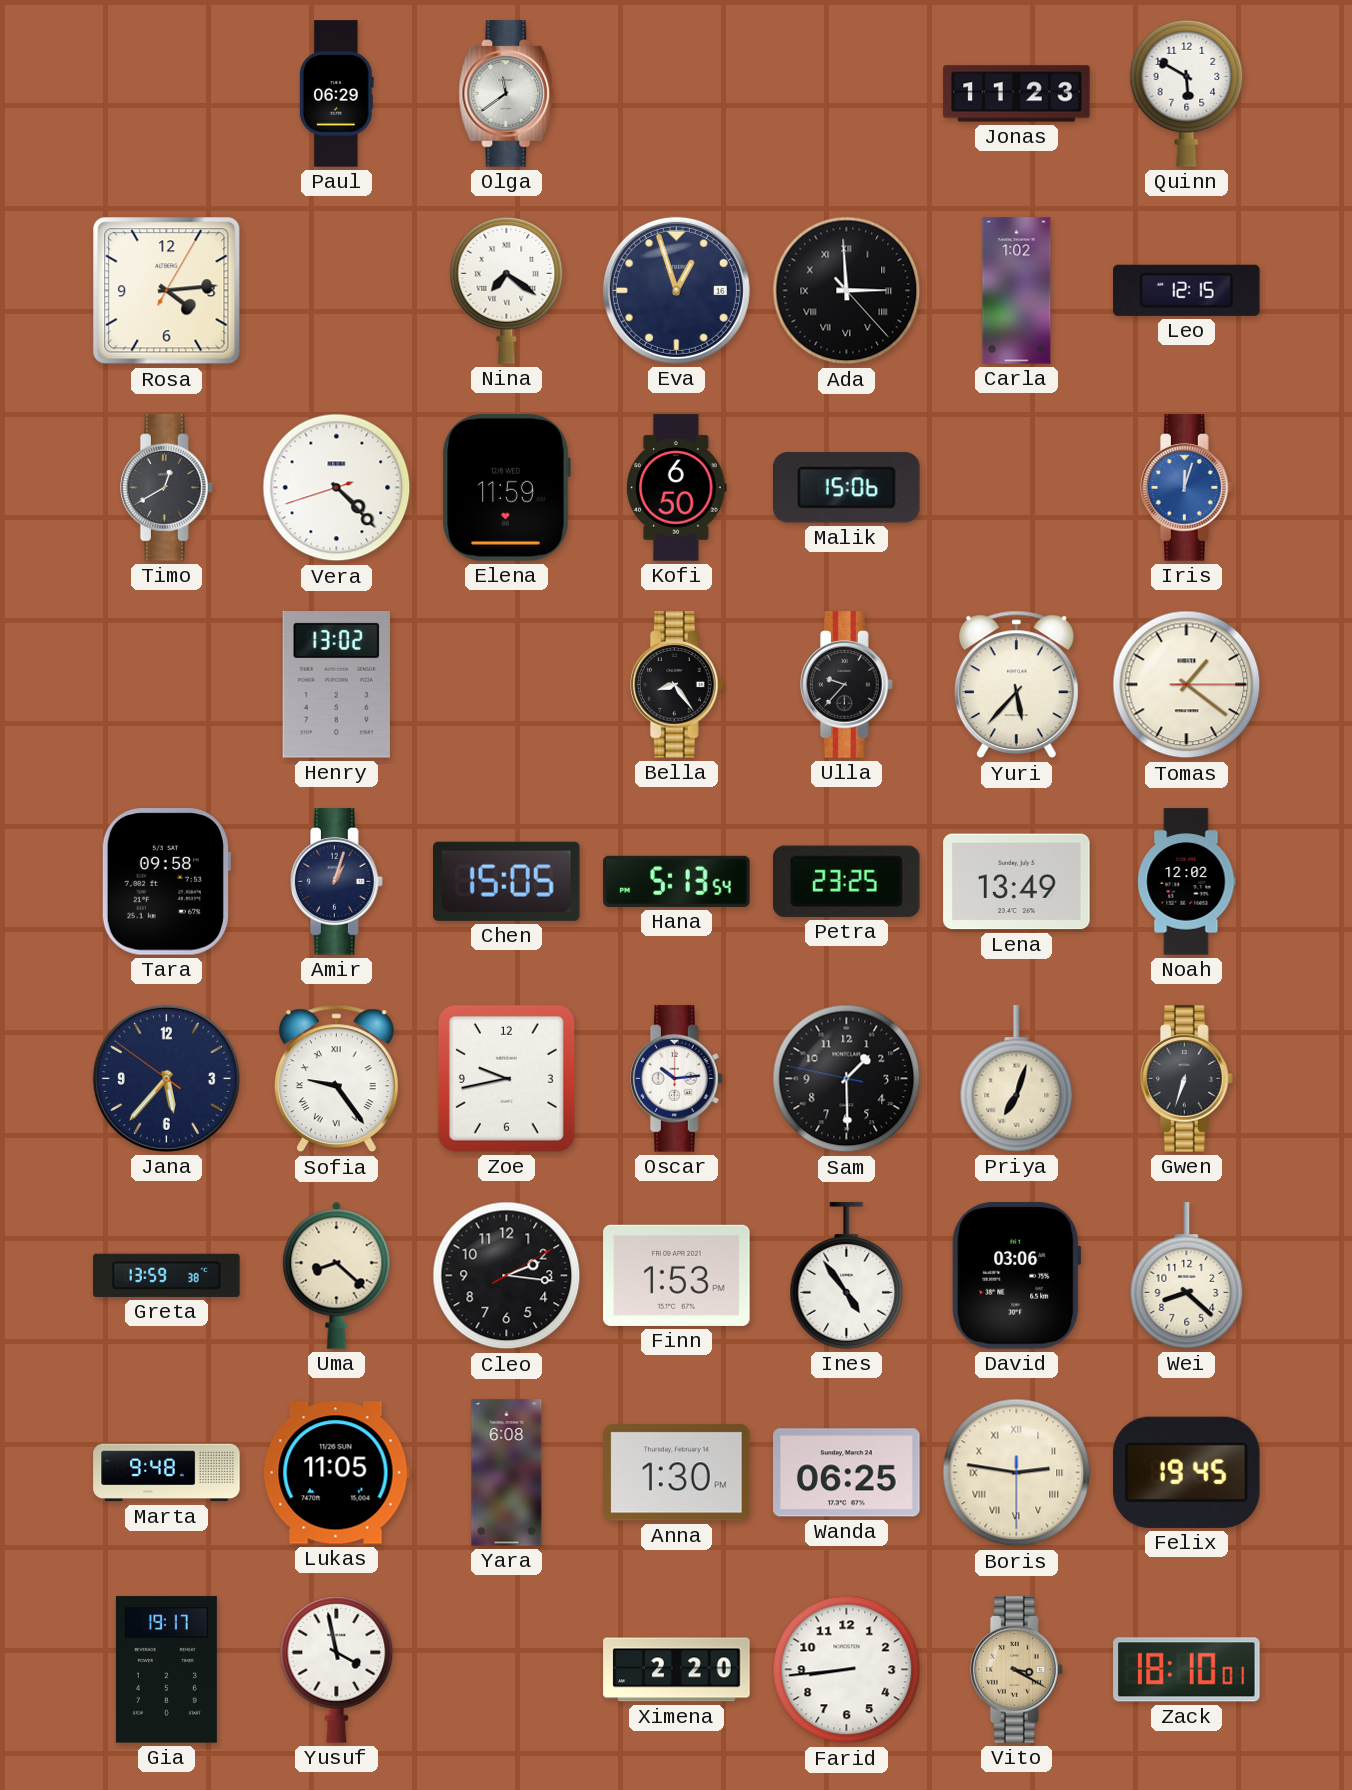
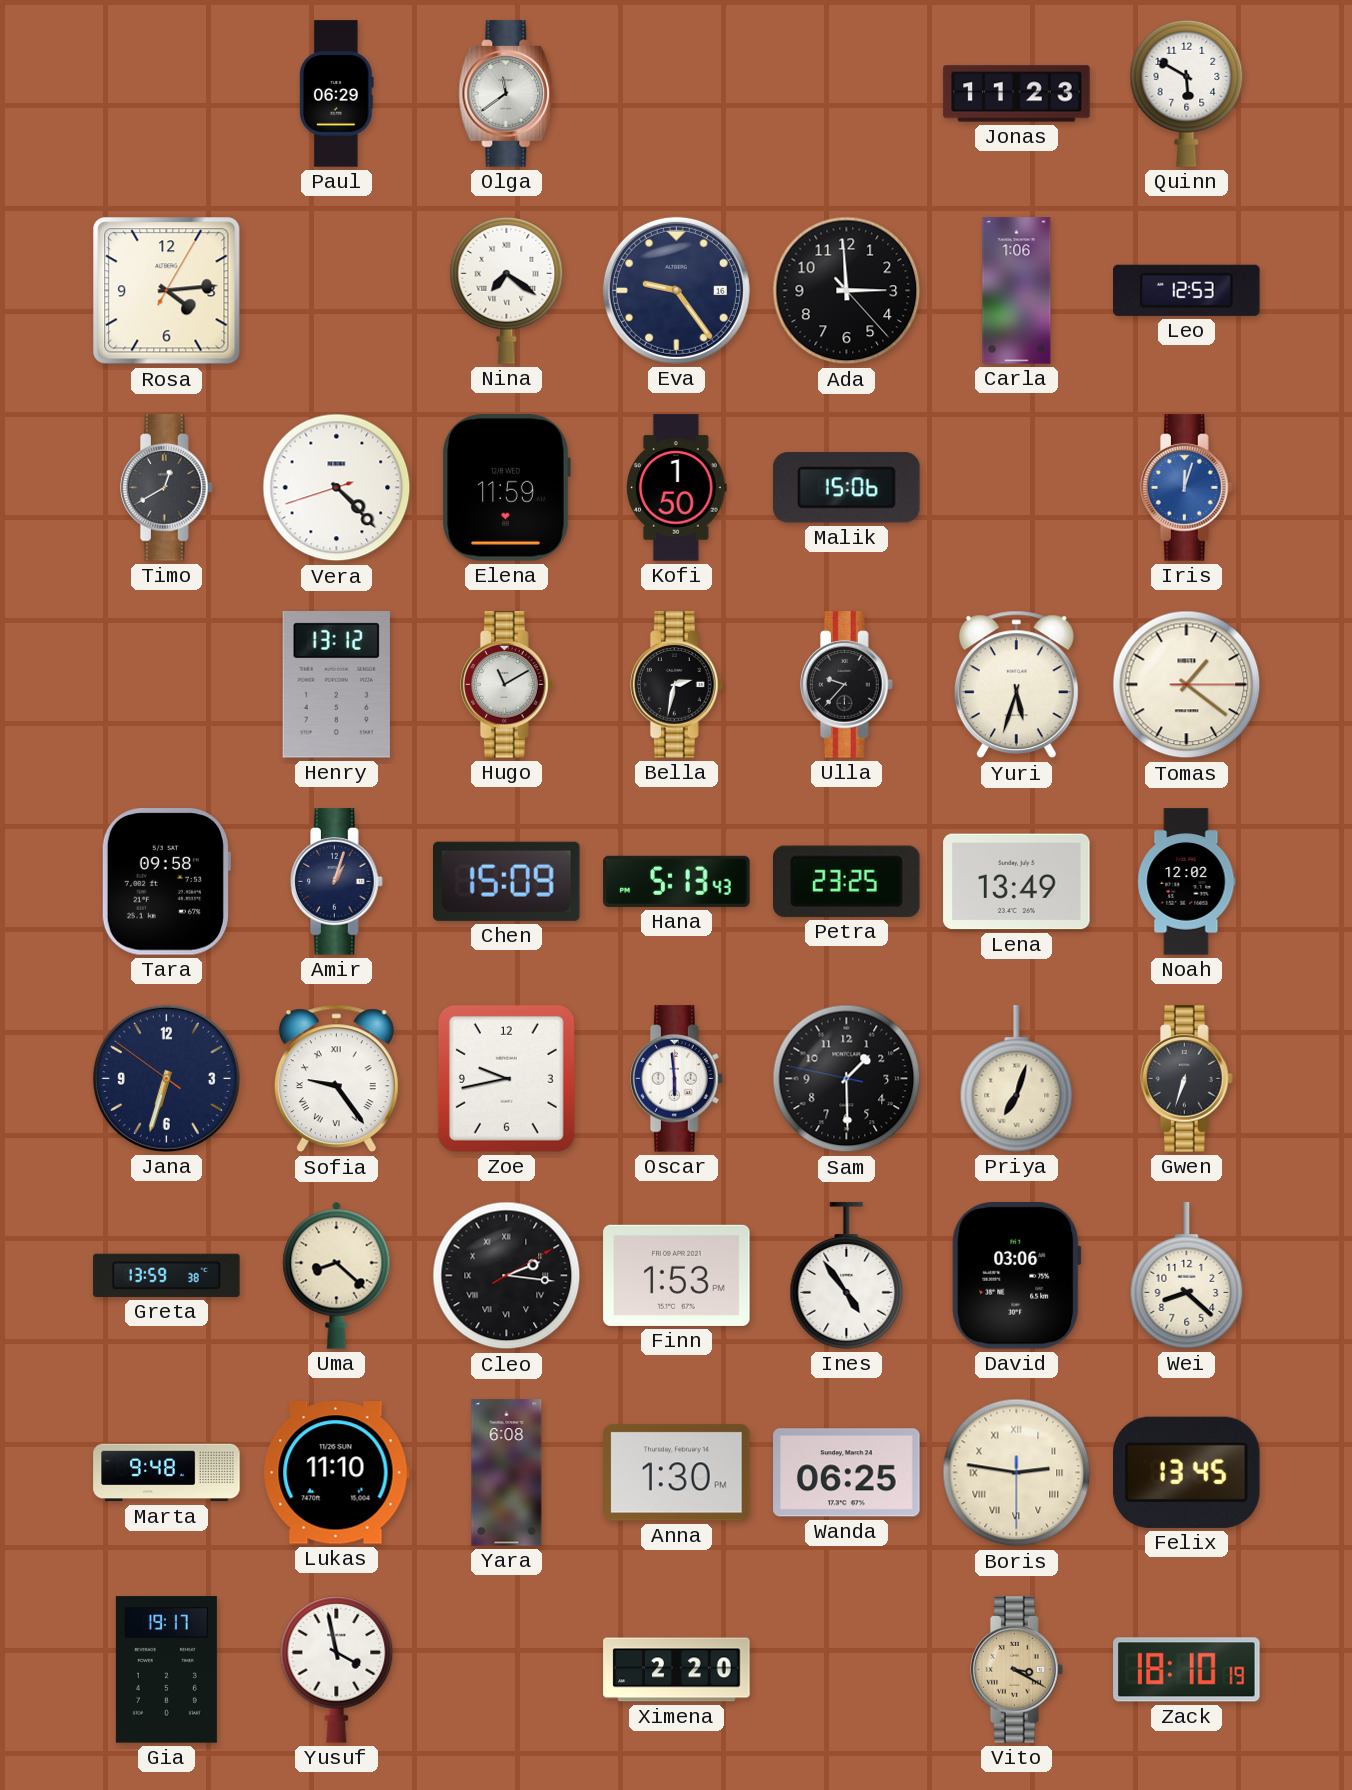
Eva: 12:57 -> 9:24
Ada numerals: Roman -> Arabic
Carla: 1:02 -> 1:06
Leo: 12:15 -> 12:53
Kofi: 6:50 -> 1:50
Henry: 13:02 -> 13:12
Hugo: none -> 11:10
Bella: 8:24 -> 2:32
Yuri: 5:37 -> 5:33
Chen: 15:05 -> 15:09
Hana: 5:13:54 -> 5:13:43
Jana: 5:36 -> 6:32
Oscar: 10:14 -> 5:59
Cleo numerals: Arabic -> Roman
Lukas: 11:05 -> 11:10
Felix: 19:45 -> 13:45
Farid: 8:44 -> none
Zack: 18:10:01 -> 18:10:19
